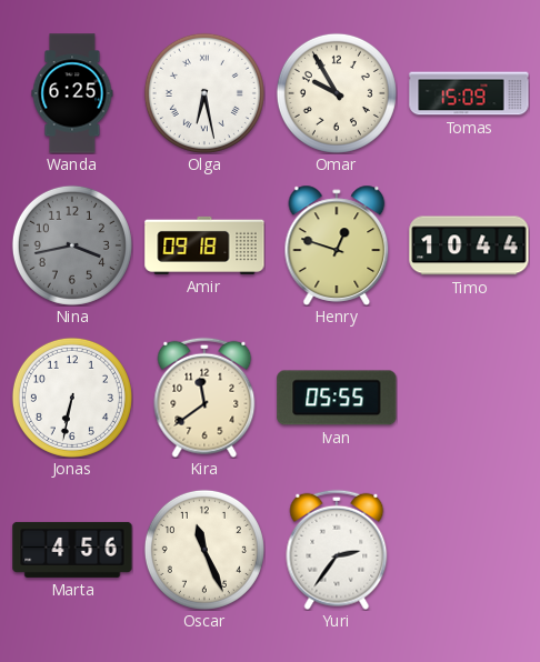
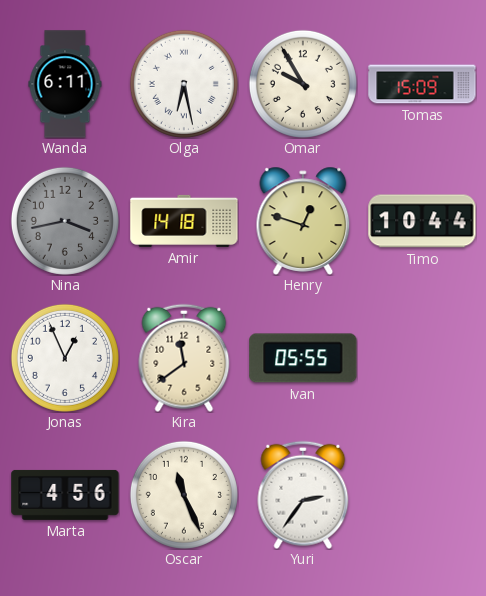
Wanda: 6:25 -> 6:11
Amir: 09:18 -> 14:18
Jonas: 6:32 -> 12:56
